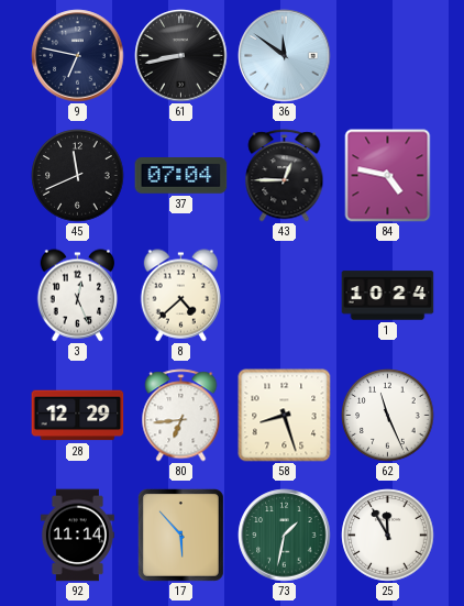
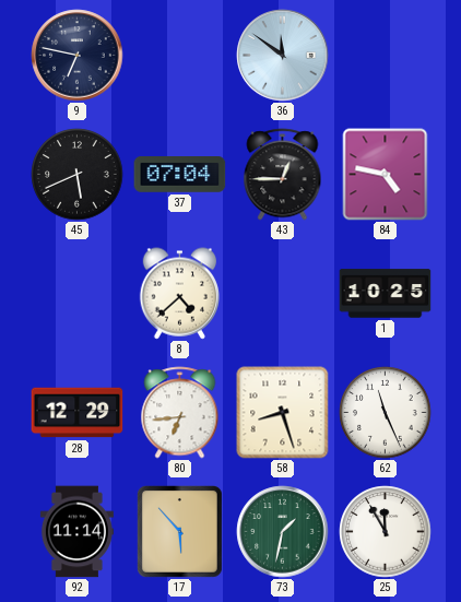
61: 8:43 -> none
45: 11:41 -> 5:41
3: 12:26 -> none
1: 10:24 -> 10:25
